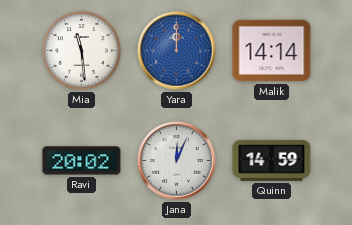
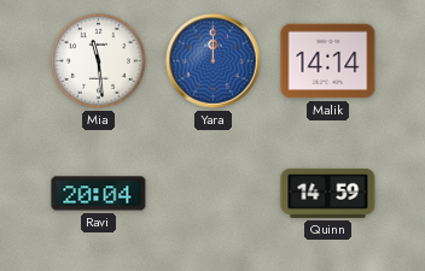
Ravi: 20:02 -> 20:04
Jana: 12:04 -> none
